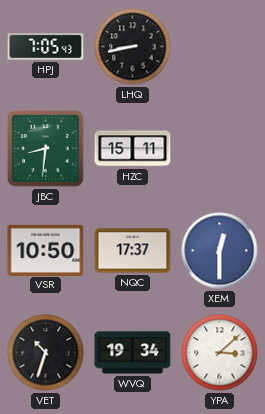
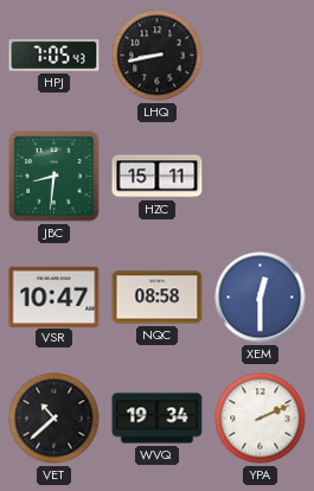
VSR: 10:50 -> 10:47
NQC: 17:37 -> 08:58
VET: 10:33 -> 10:38
YPA: 3:08 -> 2:11
